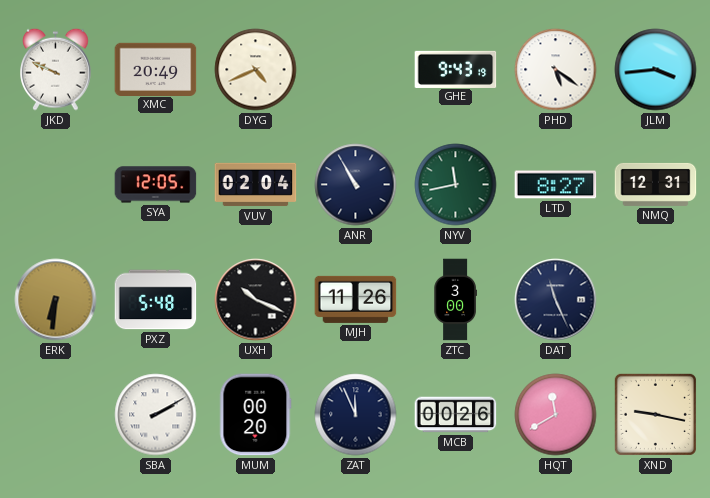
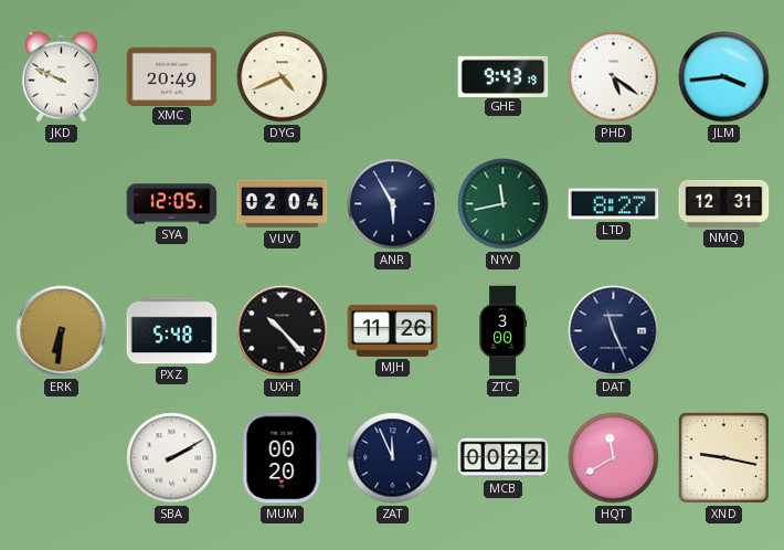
ANR: 10:55 -> 5:55
UXH: 10:19 -> 10:23
MCB: 00:26 -> 00:22
